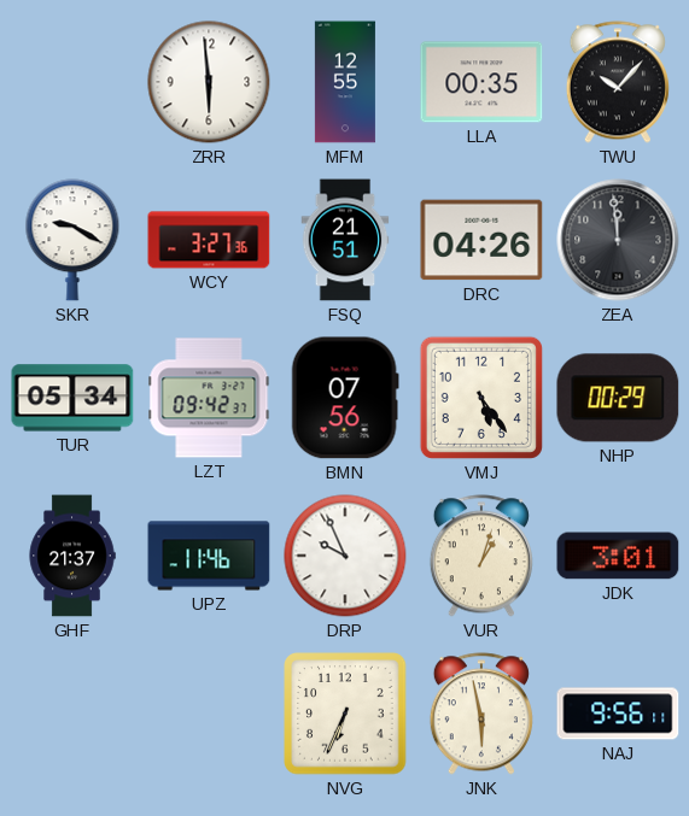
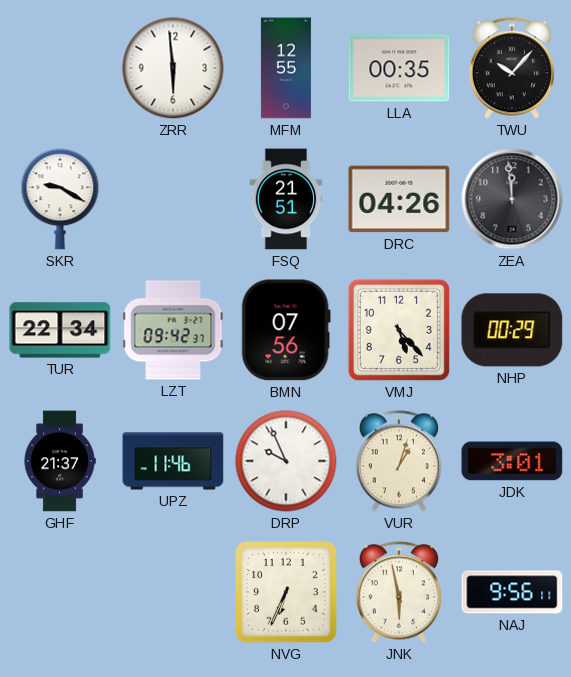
WCY: 3:27 -> none
TUR: 05:34 -> 22:34
VMJ: 5:24 -> 5:23
